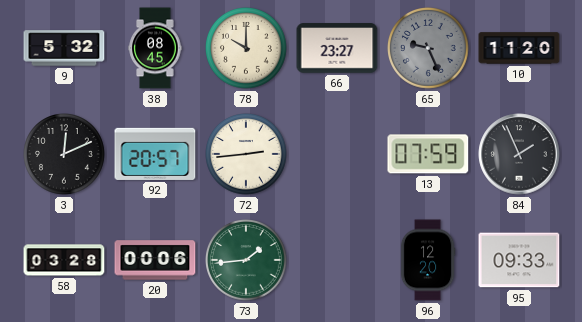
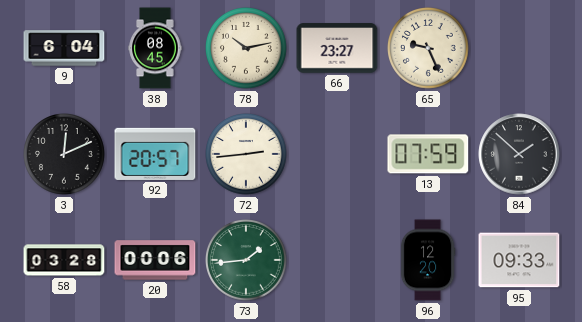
9: 5:32 -> 6:04
78: 10:00 -> 10:13
65 dial: grey -> cream
10: 11:20 -> none
84: 1:56 -> 1:52
